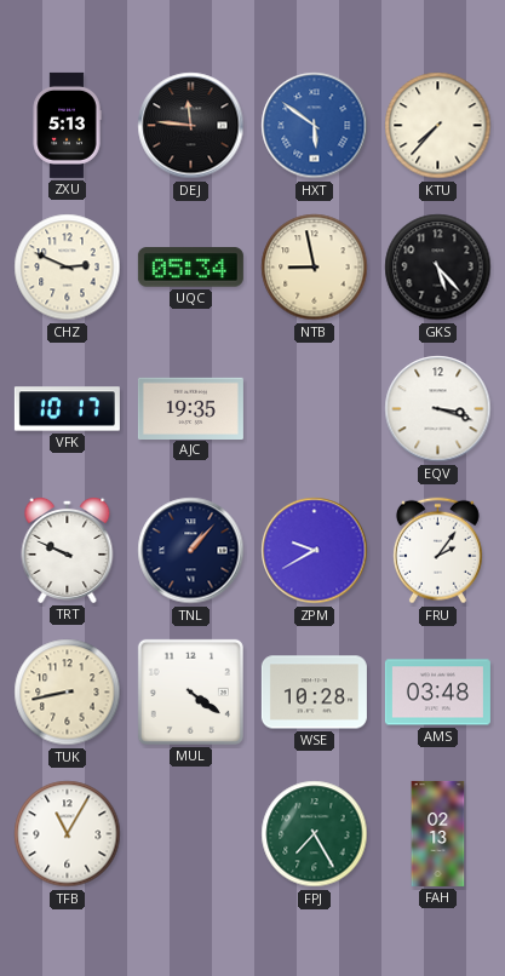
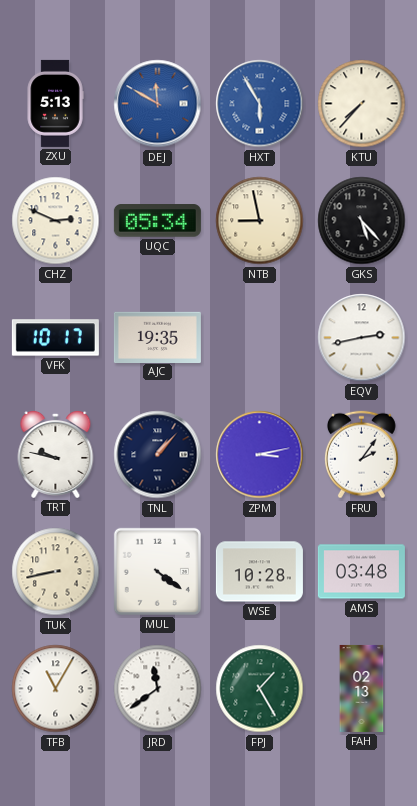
DEJ: 11:46 -> 11:50
DEJ dial: black -> blue
HXT: 5:51 -> 5:55
EQV: 3:18 -> 2:43
TRT: 9:49 -> 9:47
ZPM: 9:40 -> 3:13
JRD: none -> 11:39
FPJ: 7:25 -> 1:25
